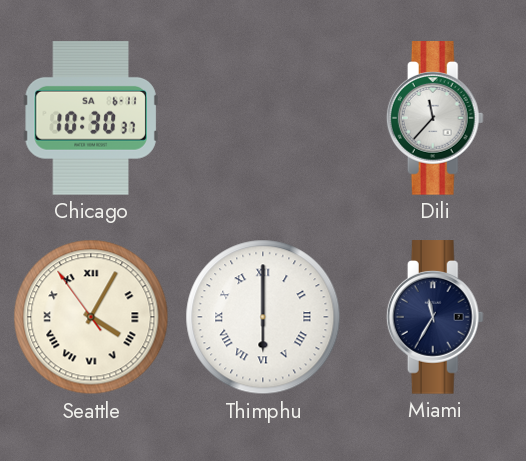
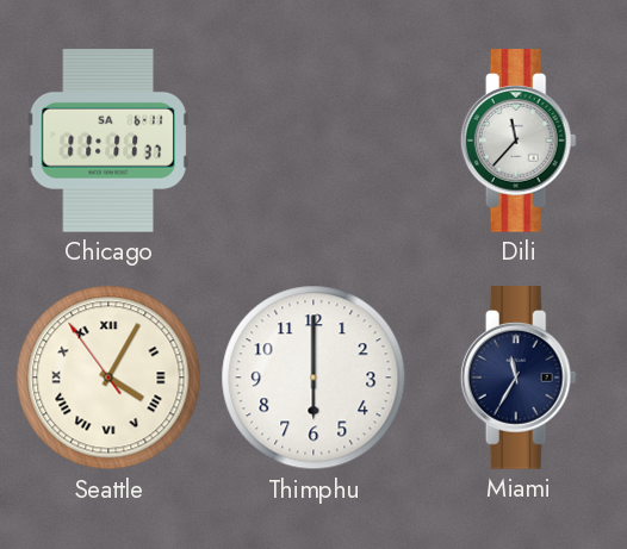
Chicago: 10:30 -> 11:11
Thimphu numerals: Roman -> Arabic
